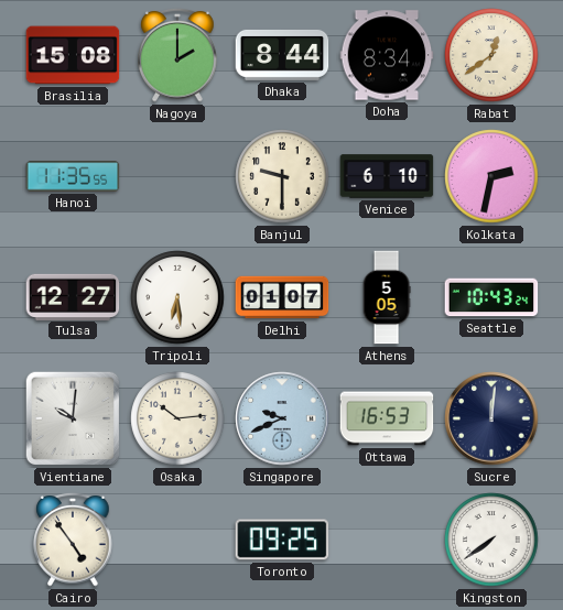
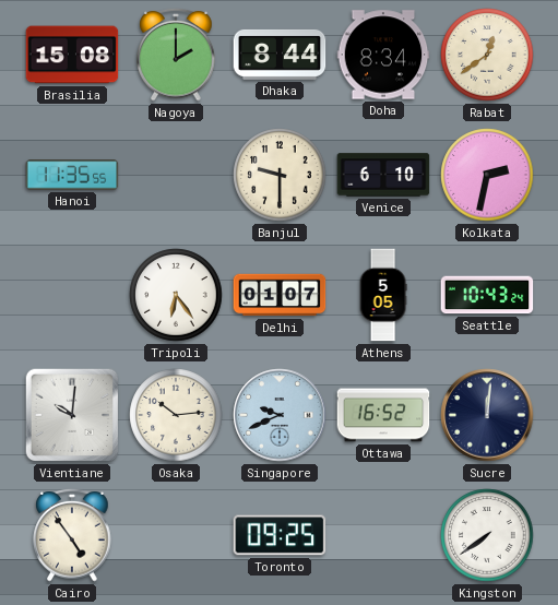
Tulsa: 12:27 -> none
Tripoli: 6:29 -> 6:24
Ottawa: 16:53 -> 16:52
